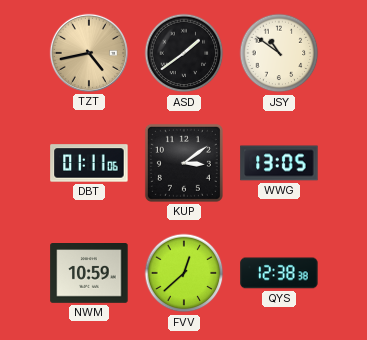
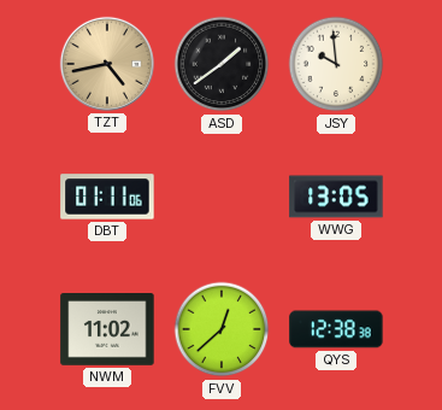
JSY: 10:51 -> 9:59
KUP: 3:09 -> none
NWM: 10:59 -> 11:02
